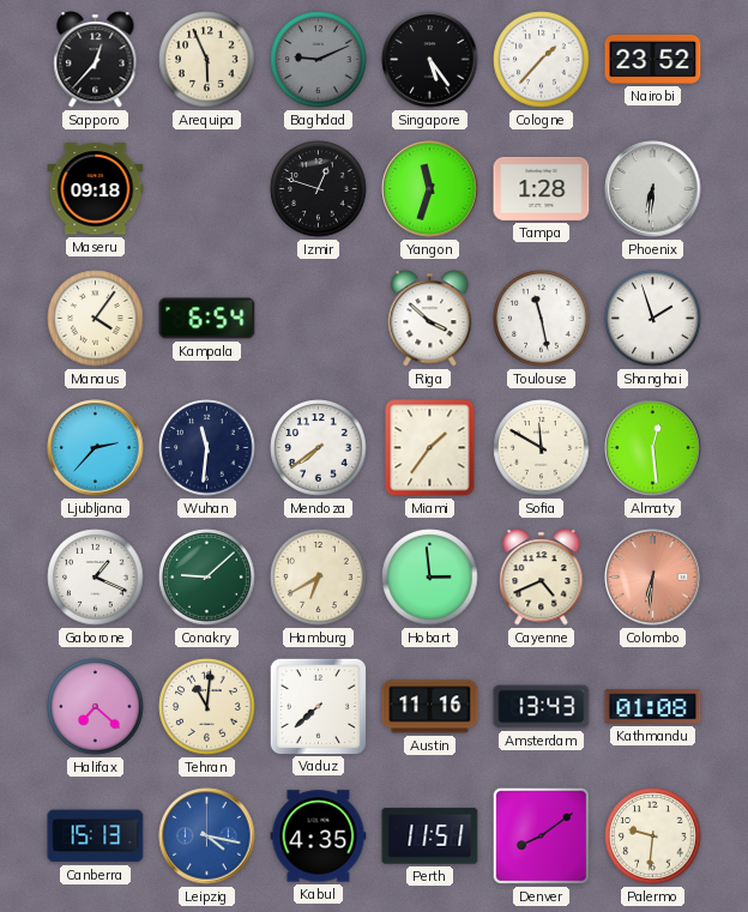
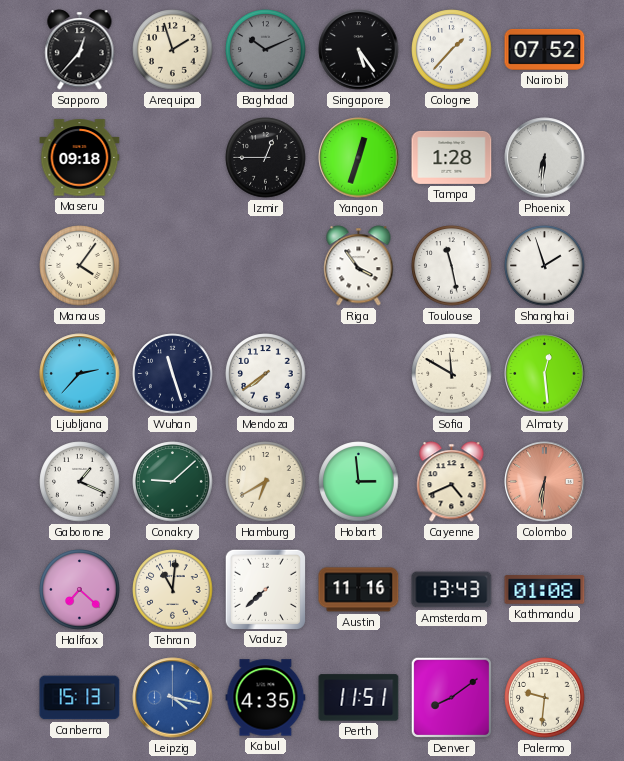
Arequipa: 5:56 -> 1:57
Baghdad: 9:11 -> 10:11
Nairobi: 23:52 -> 07:52
Izmir: 12:48 -> 12:45
Yangon: 11:33 -> 12:33
Kampala: 6:54 -> none
Riga: 3:52 -> 3:54
Wuhan: 11:31 -> 11:27
Miami: 1:36 -> none
